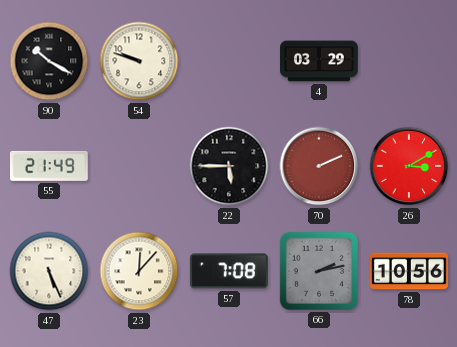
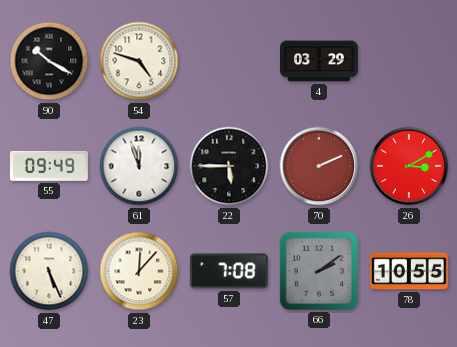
54: 9:48 -> 4:48
55: 21:49 -> 09:49
61: none -> 11:57
66: 2:13 -> 2:09
78: 10:56 -> 10:55
